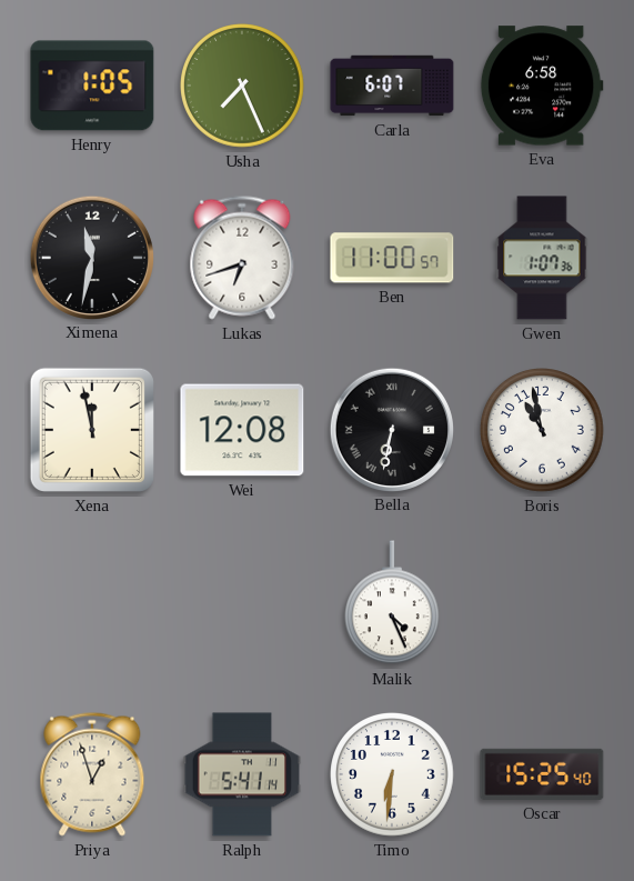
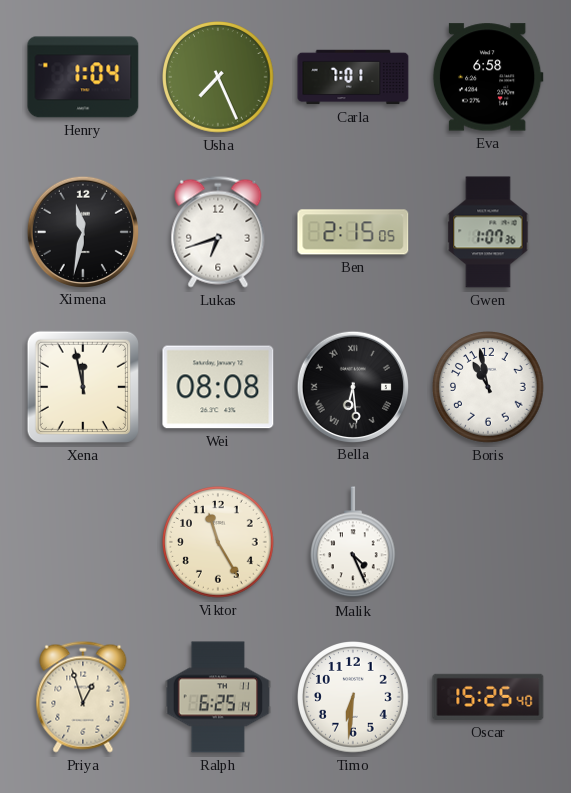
Henry: 1:05 -> 1:04
Carla: 6:07 -> 7:01
Ben: 11:00 -> 2:15
Wei: 12:08 -> 08:08
Bella: 6:32 -> 6:29
Viktor: none -> 11:25
Ralph: 5:41 -> 6:25
